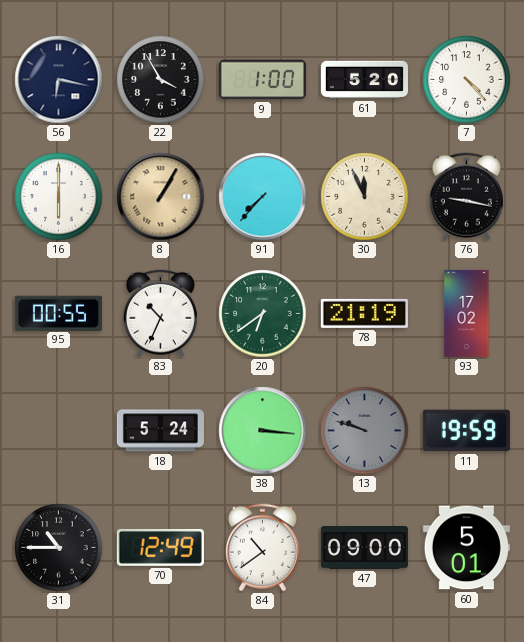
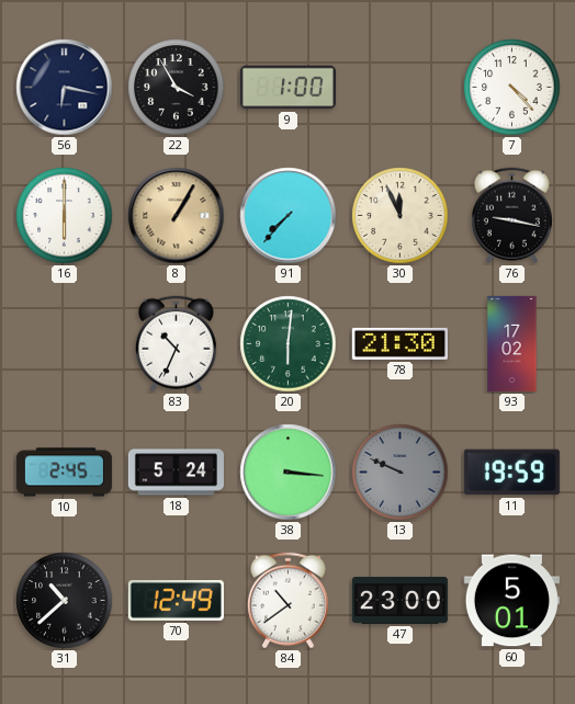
61: 5:20 -> none
95: 00:55 -> none
20: 6:39 -> 6:01
78: 21:19 -> 21:30
10: none -> 2:45
13: 9:48 -> 9:49
31: 10:45 -> 10:38
47: 09:00 -> 23:00
